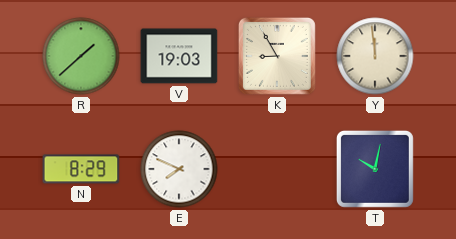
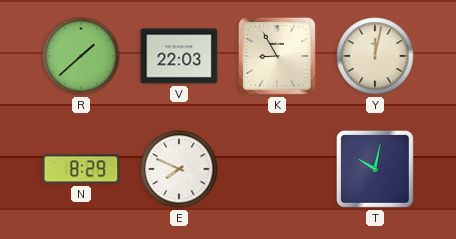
V: 19:03 -> 22:03
Y: 11:59 -> 12:02
